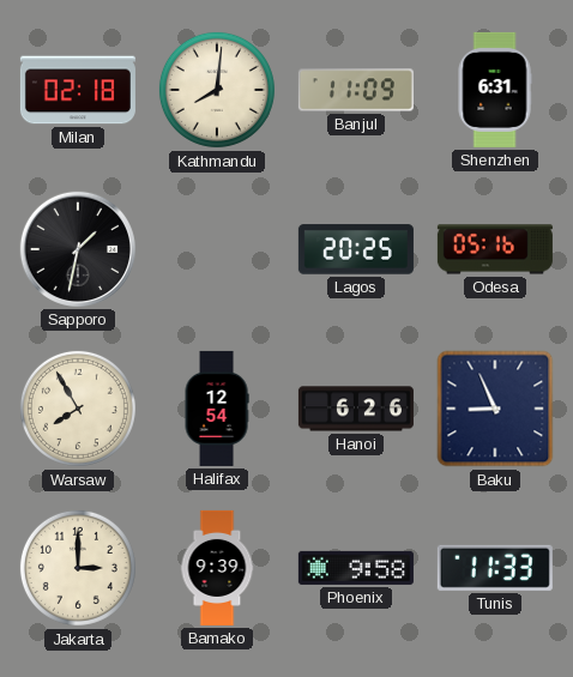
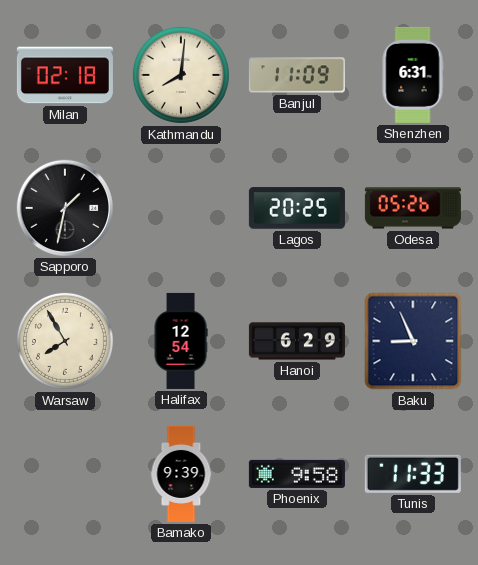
Odesa: 05:16 -> 05:26
Hanoi: 6:26 -> 6:29
Jakarta: 3:00 -> none
